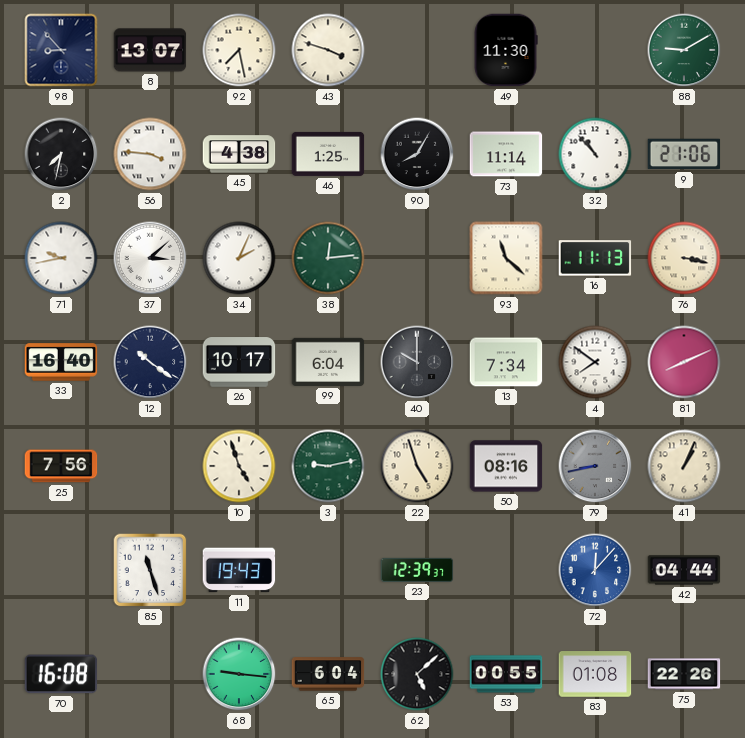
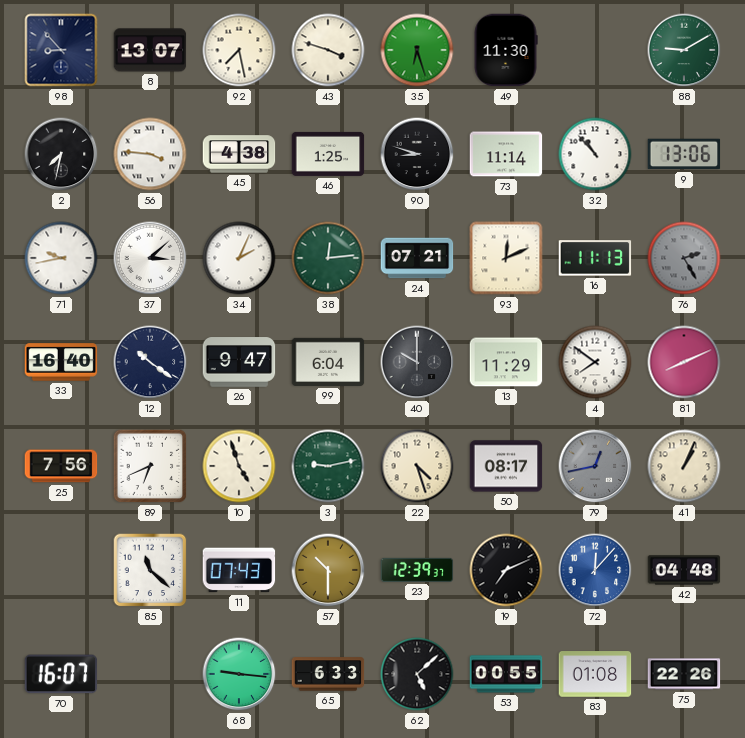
35: none -> 6:27
90: 8:05 -> 8:48
9: 21:06 -> 13:06
24: none -> 07:21
93: 11:22 -> 12:11
76: 3:17 -> 2:25
76 dial: cream -> grey
26: 10:17 -> 9:47
13: 7:34 -> 11:29
89: none -> 6:41
22: 4:57 -> 4:27
50: 08:16 -> 08:17
79: 8:43 -> 12:43
85: 11:27 -> 11:22
11: 19:43 -> 07:43
57: none -> 10:30
19: none -> 7:11
42: 04:44 -> 04:48
70: 16:08 -> 16:07
65: 6:04 -> 6:33
